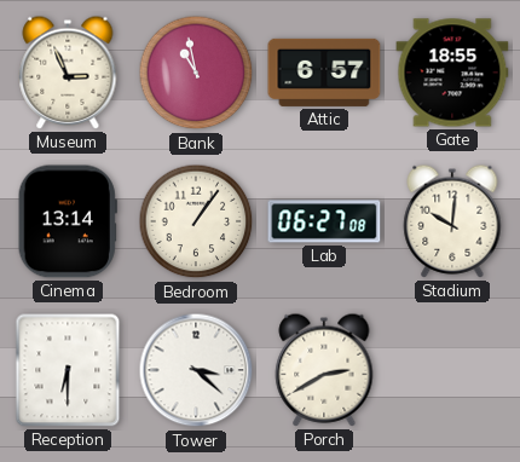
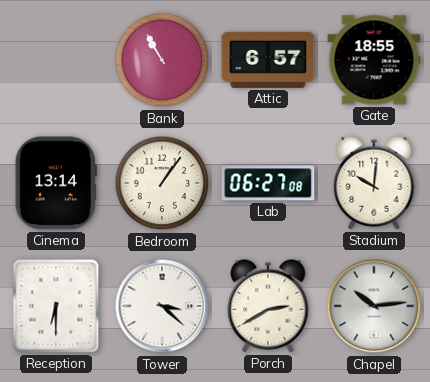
Museum: 2:56 -> none
Bank: 10:58 -> 10:55
Chapel: none -> 10:14
